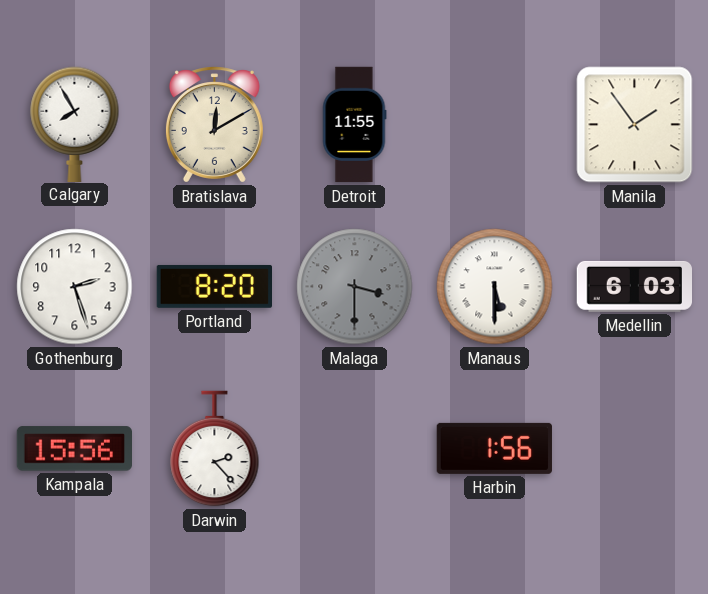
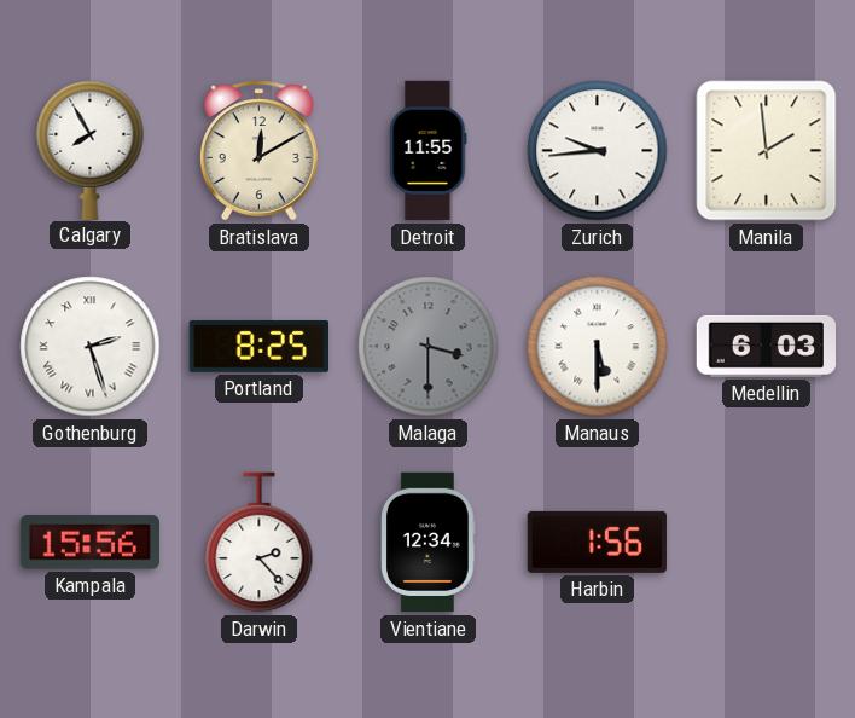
Zurich: none -> 9:44
Manila: 1:54 -> 1:59
Gothenburg numerals: Arabic -> Roman
Portland: 8:20 -> 8:25
Vientiane: none -> 12:34
